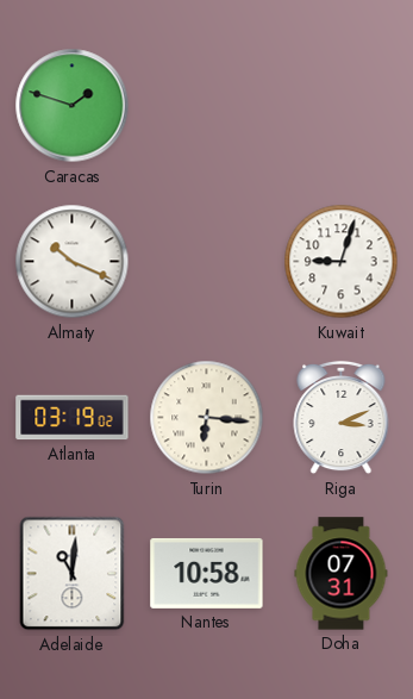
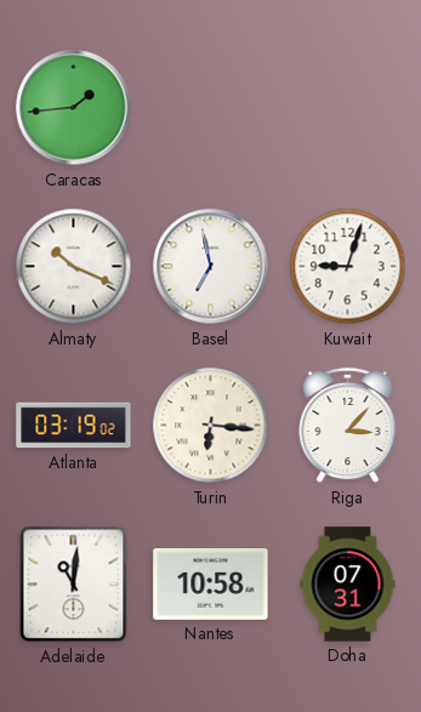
Caracas: 1:48 -> 1:44
Basel: none -> 6:58
Riga: 3:11 -> 3:07
